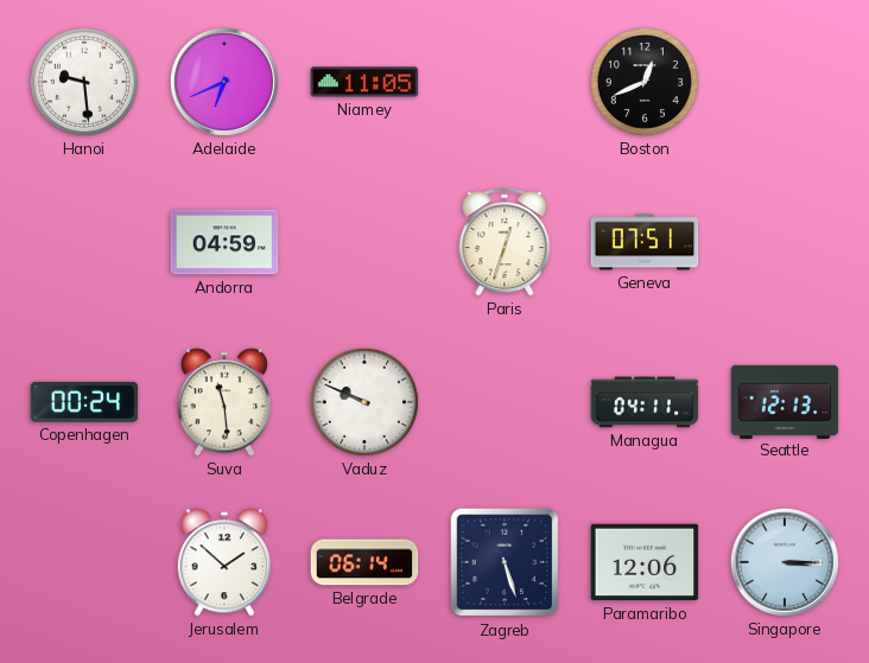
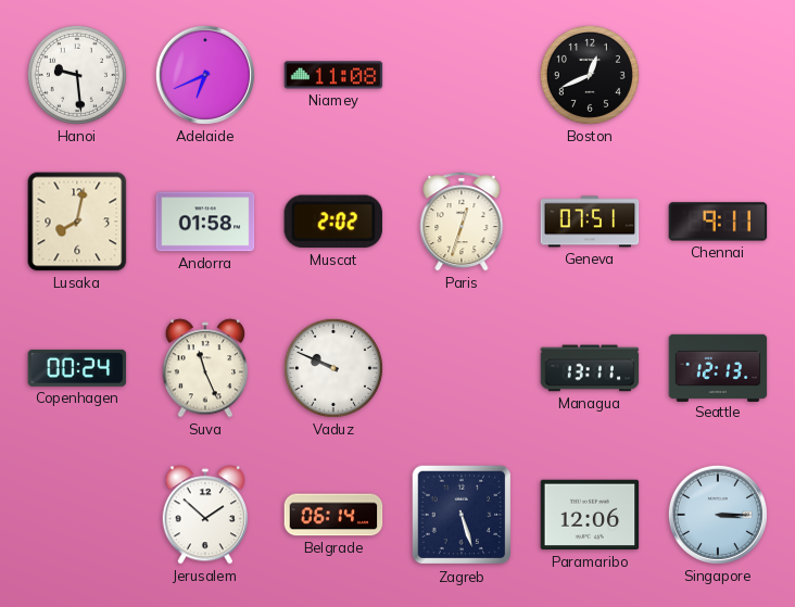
Niamey: 11:05 -> 11:08
Lusaka: none -> 8:02
Andorra: 04:59 -> 01:58
Muscat: none -> 2:02
Chennai: none -> 9:11
Suva: 11:29 -> 11:26
Managua: 04:11 -> 13:11
